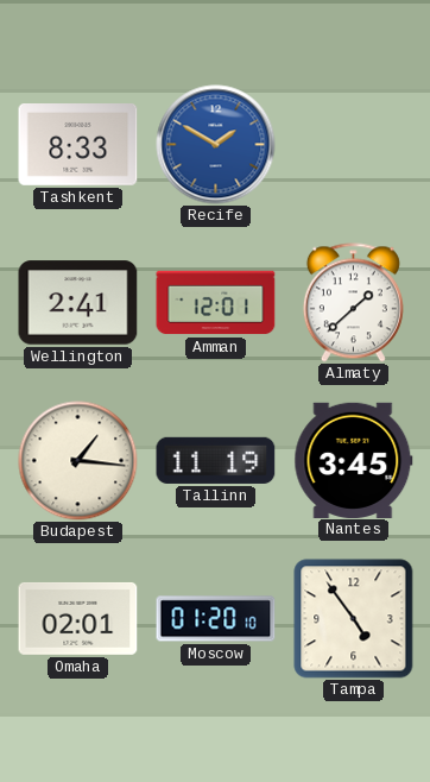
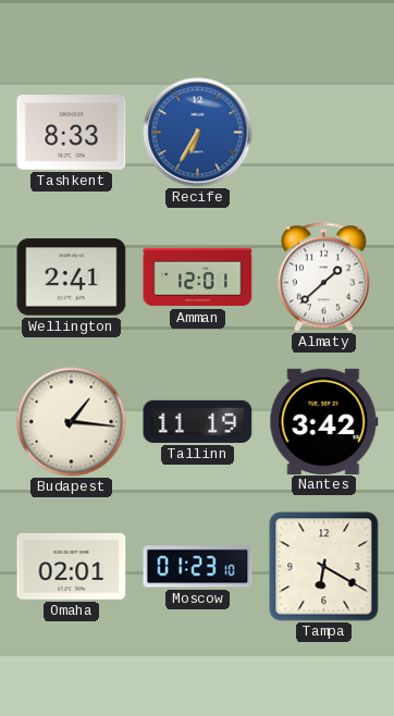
Recife: 1:50 -> 6:35
Nantes: 3:45 -> 3:42
Moscow: 01:20 -> 01:23
Tampa: 4:54 -> 6:20
